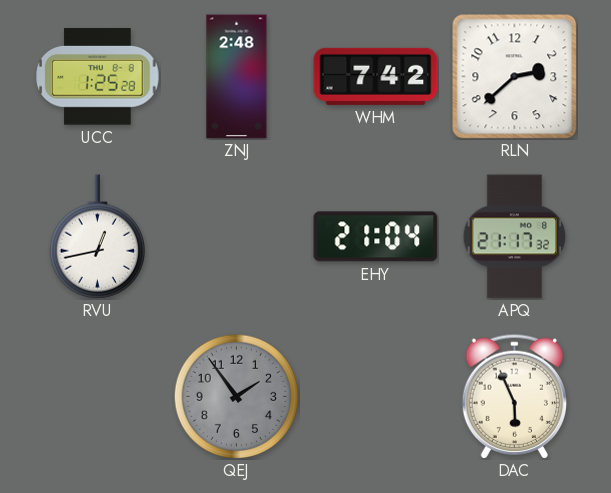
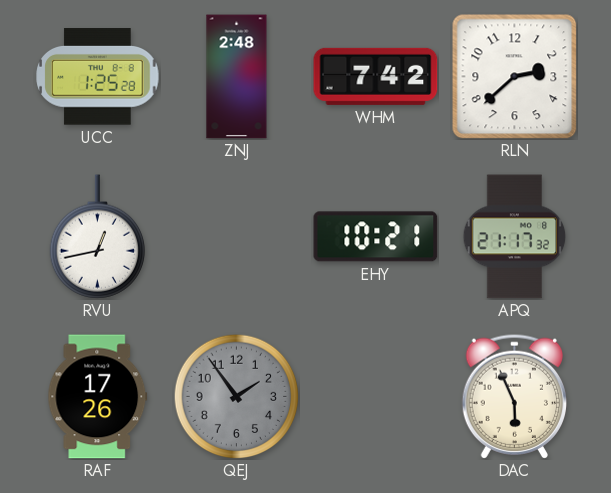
EHY: 21:04 -> 10:21
RAF: none -> 17:26
